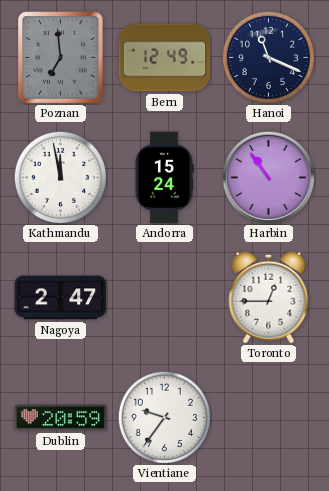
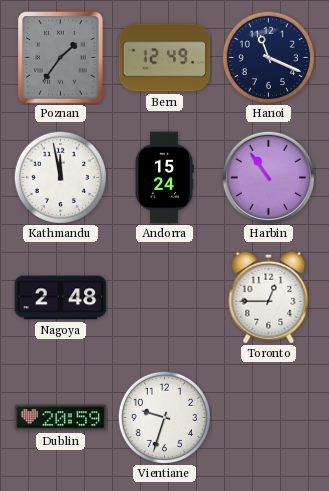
Poznan: 6:59 -> 1:36
Nagoya: 2:47 -> 2:48
Vientiane: 9:36 -> 9:33
